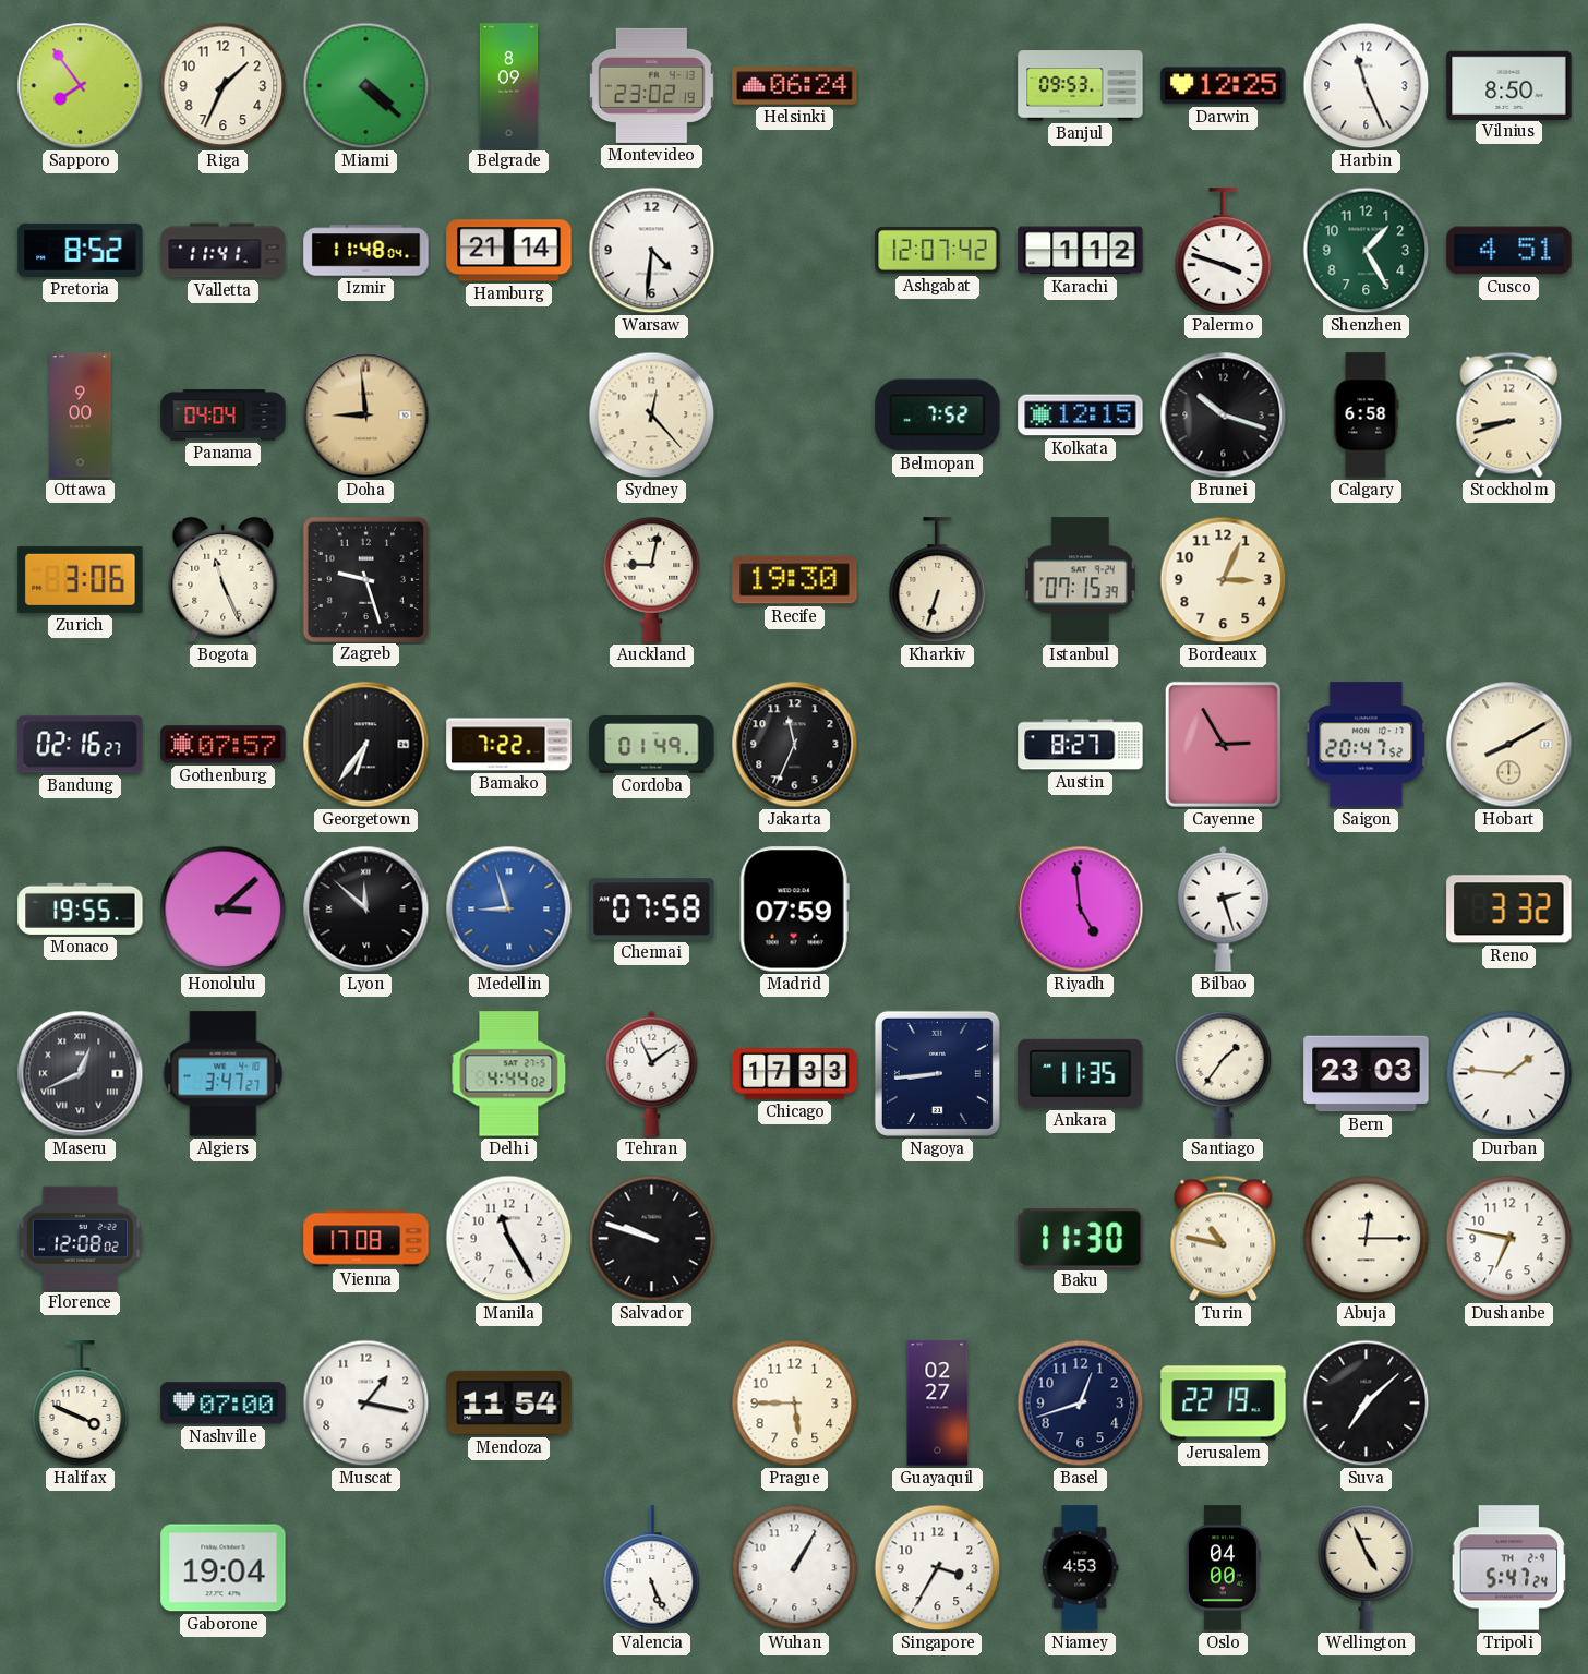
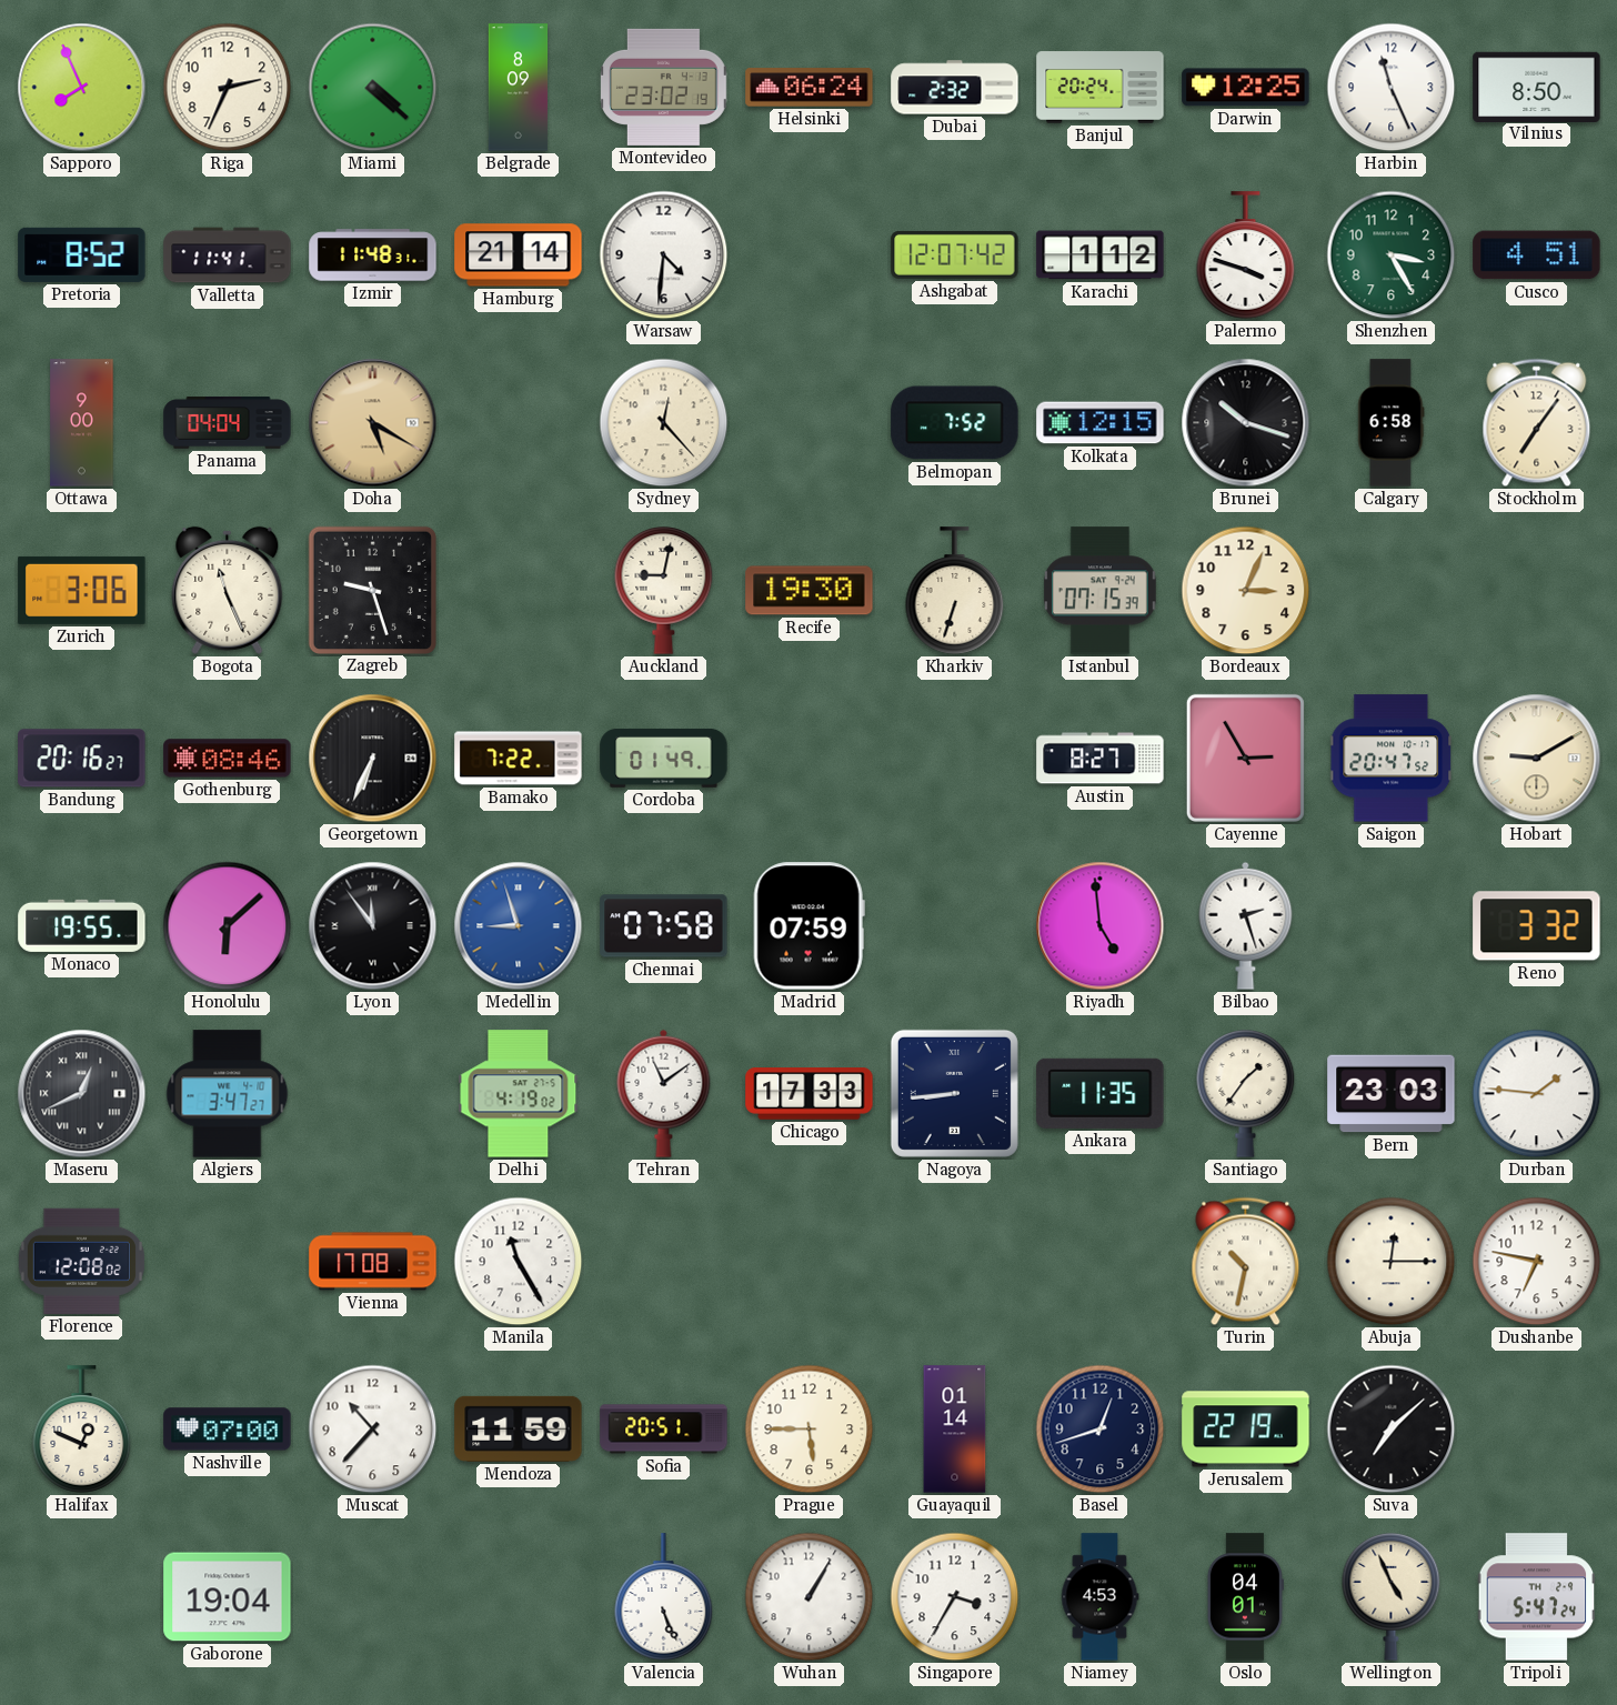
Sapporo: 7:54 -> 7:56
Riga: 1:34 -> 2:34
Dubai: none -> 2:32
Banjul: 09:53 -> 20:24
Izmir: 11:48:04 -> 11:48:31
Shenzhen: 1:25 -> 3:25
Doha: 8:59 -> 5:20
Stockholm: 8:42 -> 7:06
Bandung: 02:16 -> 20:16
Gothenburg: 07:57 -> 08:46
Georgetown: 6:36 -> 6:34
Jakarta: 11:34 -> none
Hobart: 8:10 -> 9:10
Honolulu: 3:08 -> 6:08
Lyon: 11:52 -> 11:54
Delhi: 4:44 -> 4:19
Salvador: 9:48 -> none
Baku: 11:30 -> none
Turin: 10:47 -> 10:32
Halifax: 3:49 -> 12:49
Muscat: 1:17 -> 10:37
Mendoza: 11:54 -> 11:59
Sofia: none -> 20:51
Guayaquil: 02:27 -> 01:14
Oslo: 04:00 -> 04:01
